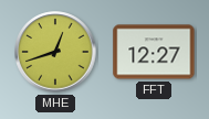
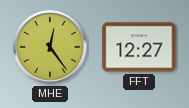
MHE: 12:42 -> 12:24
